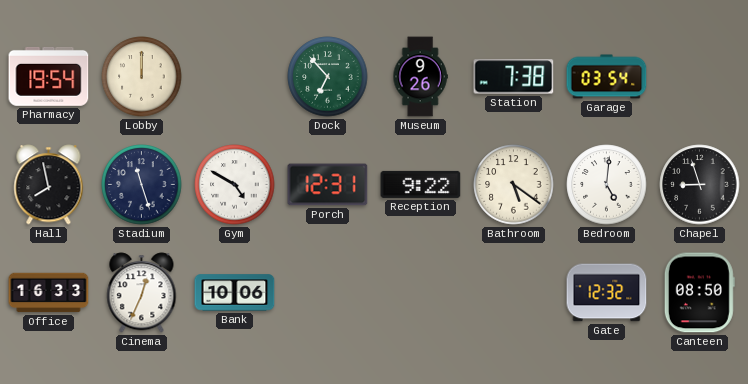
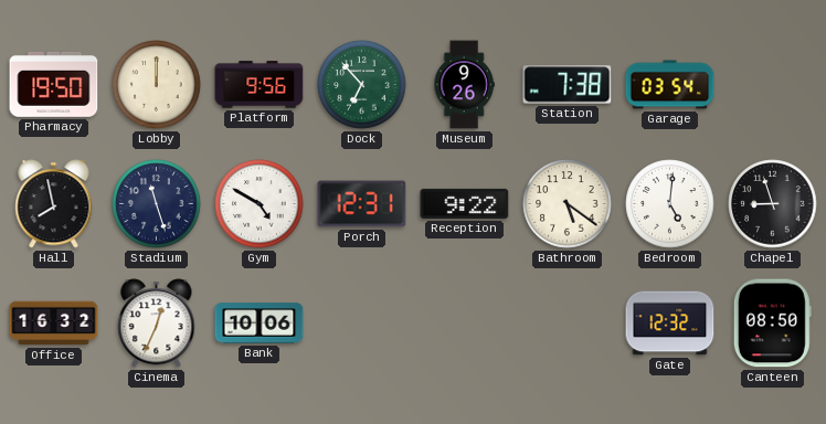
Pharmacy: 19:54 -> 19:50
Platform: none -> 9:56
Office: 16:33 -> 16:32
